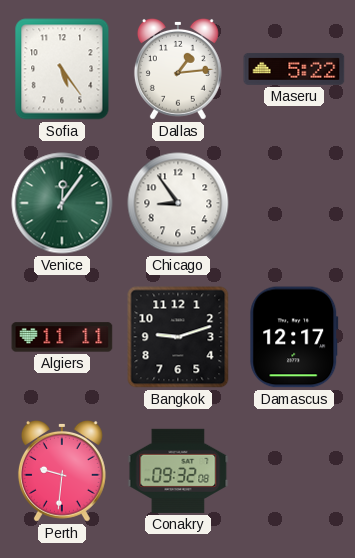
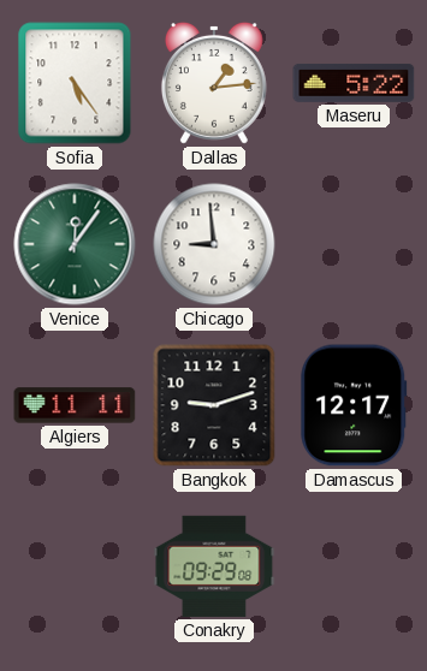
Chicago: 8:54 -> 8:59
Perth: 9:31 -> none
Conakry: 09:32 -> 09:29
